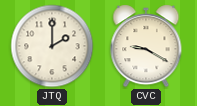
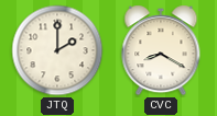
CVC: 9:20 -> 8:20
